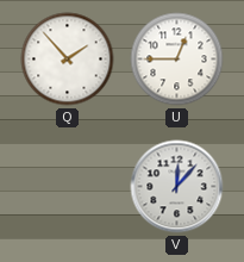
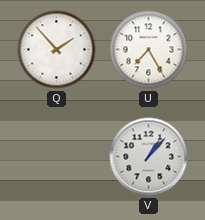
U: 12:45 -> 7:25
V: 12:07 -> 1:07
